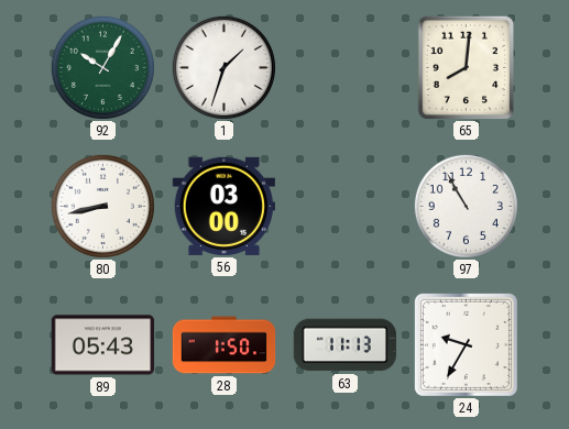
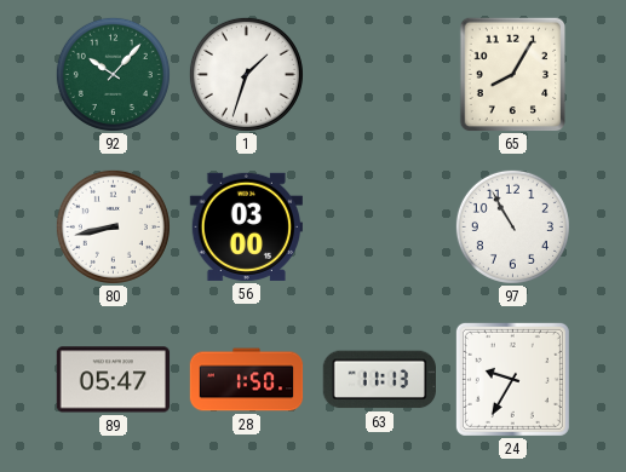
92: 10:05 -> 10:07
65: 8:01 -> 8:05
89: 05:43 -> 05:47
